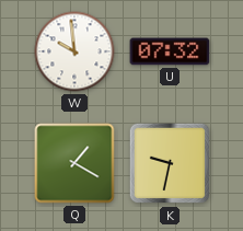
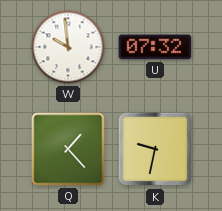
Q: 1:20 -> 1:23
